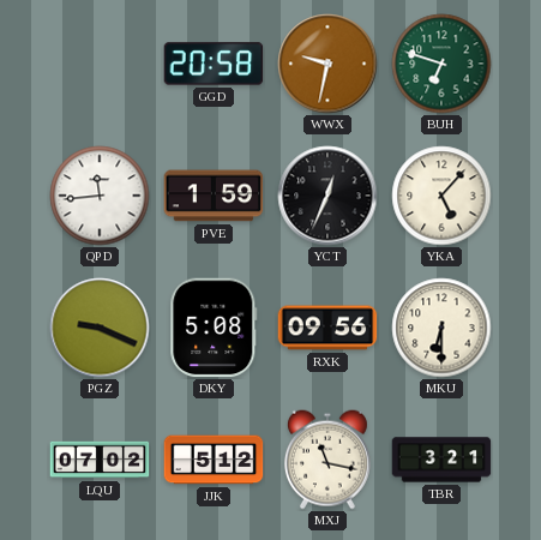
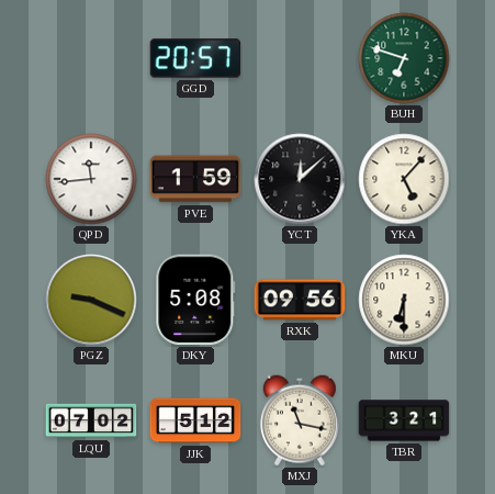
GGD: 20:58 -> 20:57
WWX: 9:32 -> none
YCT: 12:34 -> 12:08
